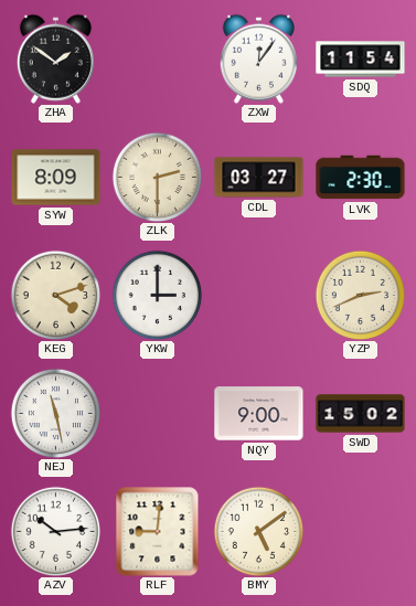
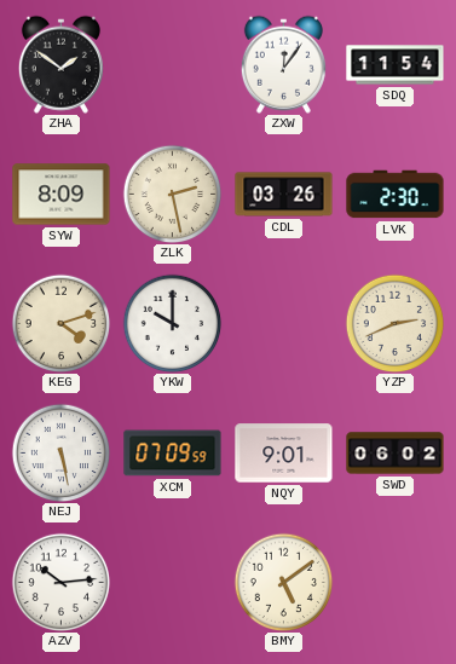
ZLK: 2:30 -> 2:28
CDL: 03:27 -> 03:26
YKW: 3:00 -> 10:00
NEJ: 11:28 -> 5:28
XCM: none -> 07:09
NQY: 9:00 -> 9:01
SWD: 15:02 -> 06:02
RLF: 9:01 -> none
